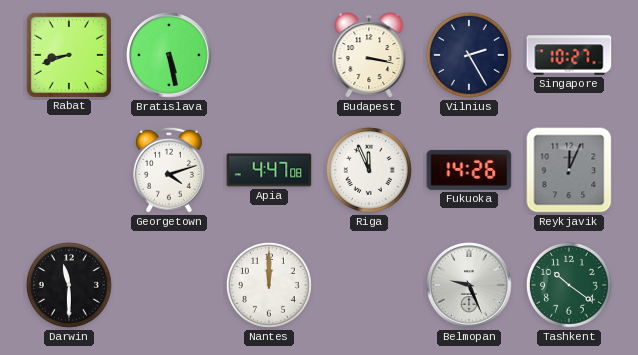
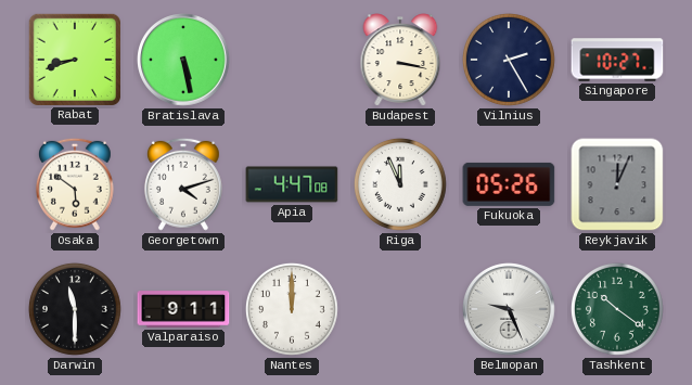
Osaka: none -> 5:51
Fukuoka: 14:26 -> 05:26
Valparaiso: none -> 9:11
